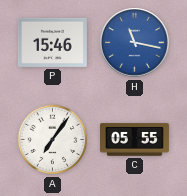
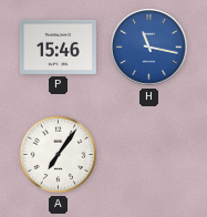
C: 05:55 -> none
